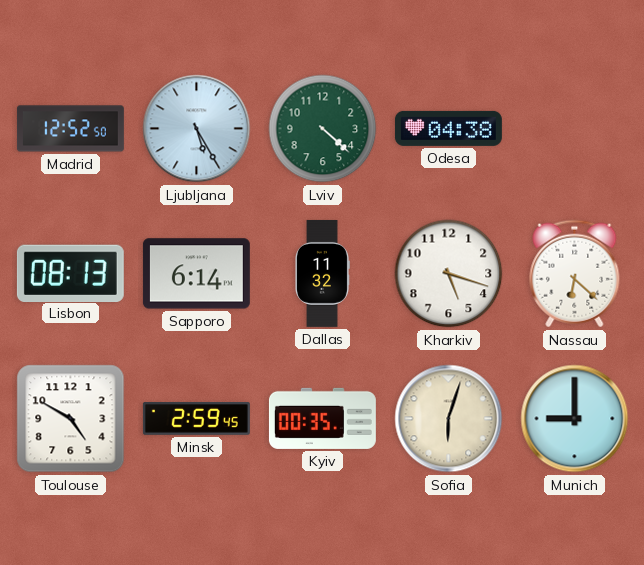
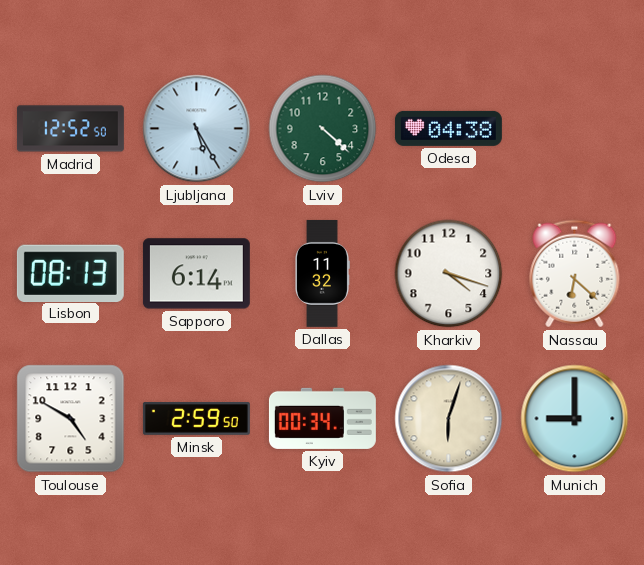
Kharkiv: 5:18 -> 4:18
Minsk: 2:59:45 -> 2:59:50
Kyiv: 00:35 -> 00:34
